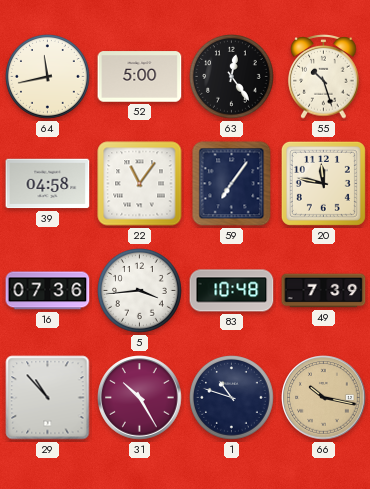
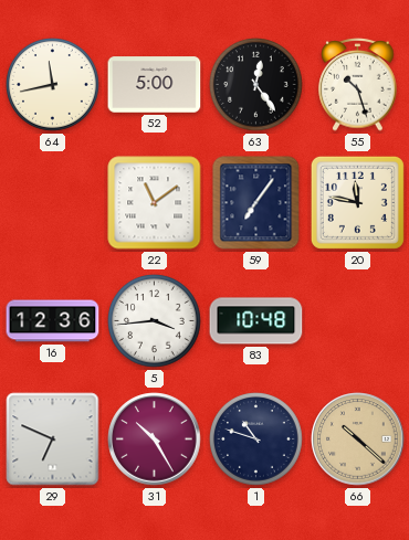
39: 04:58 -> none
22: 11:06 -> 11:09
16: 07:36 -> 12:36
49: 7:39 -> none
29: 10:53 -> 6:49
66: 10:17 -> 10:22
